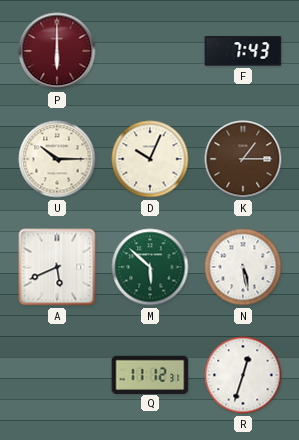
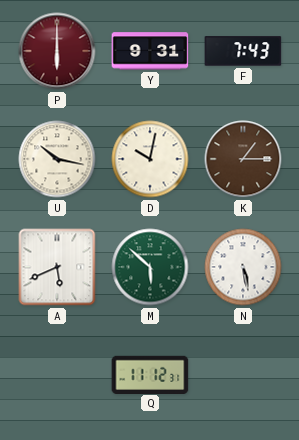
Y: none -> 9:31
U: 10:15 -> 10:17
D: 10:04 -> 10:02
R: 12:33 -> none
